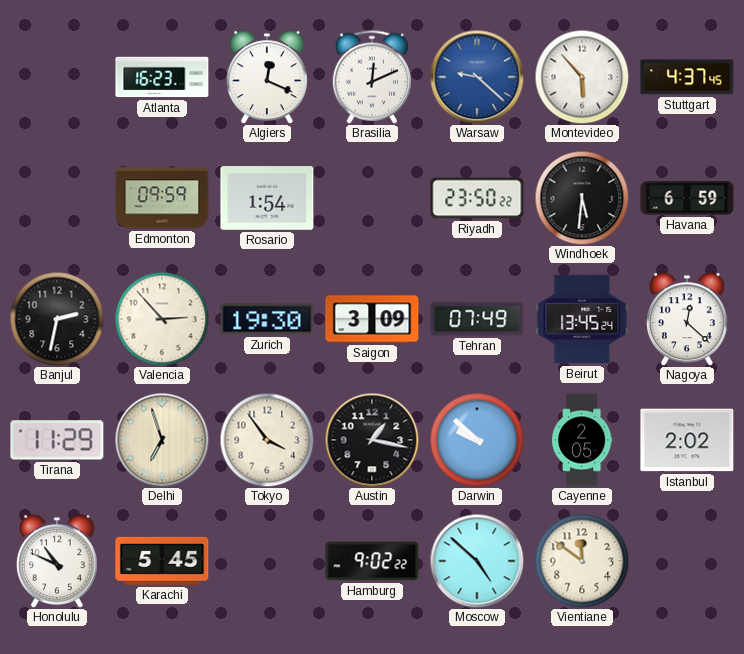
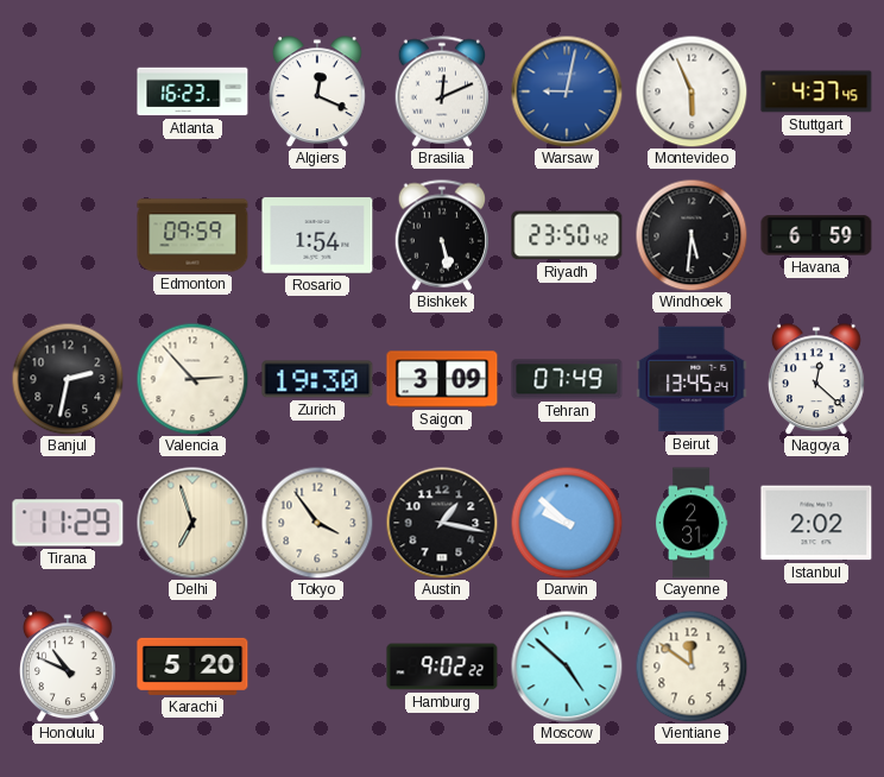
Warsaw: 9:22 -> 9:02
Montevideo: 5:53 -> 5:56
Bishkek: none -> 5:28
Riyadh: 23:50:22 -> 23:50:42
Cayenne: 2:05 -> 2:31
Karachi: 5:45 -> 5:20
